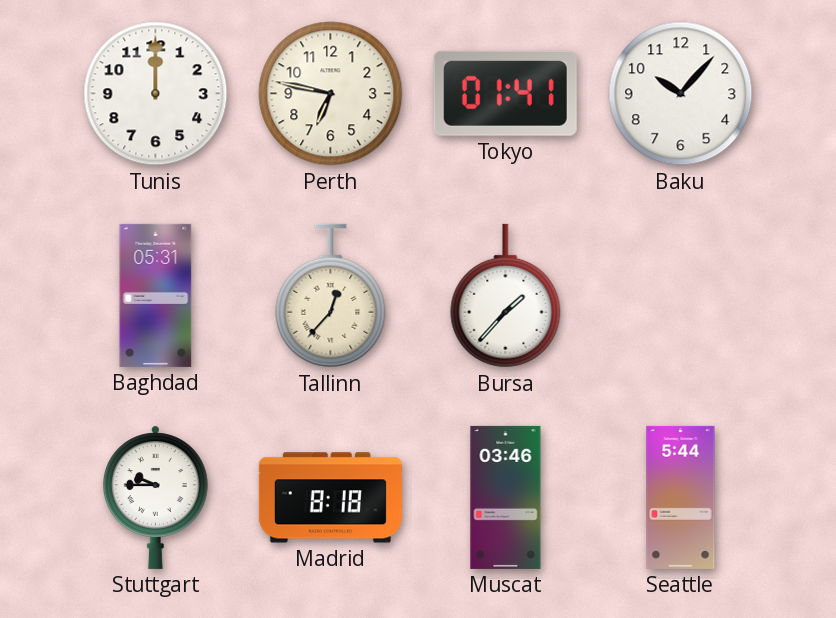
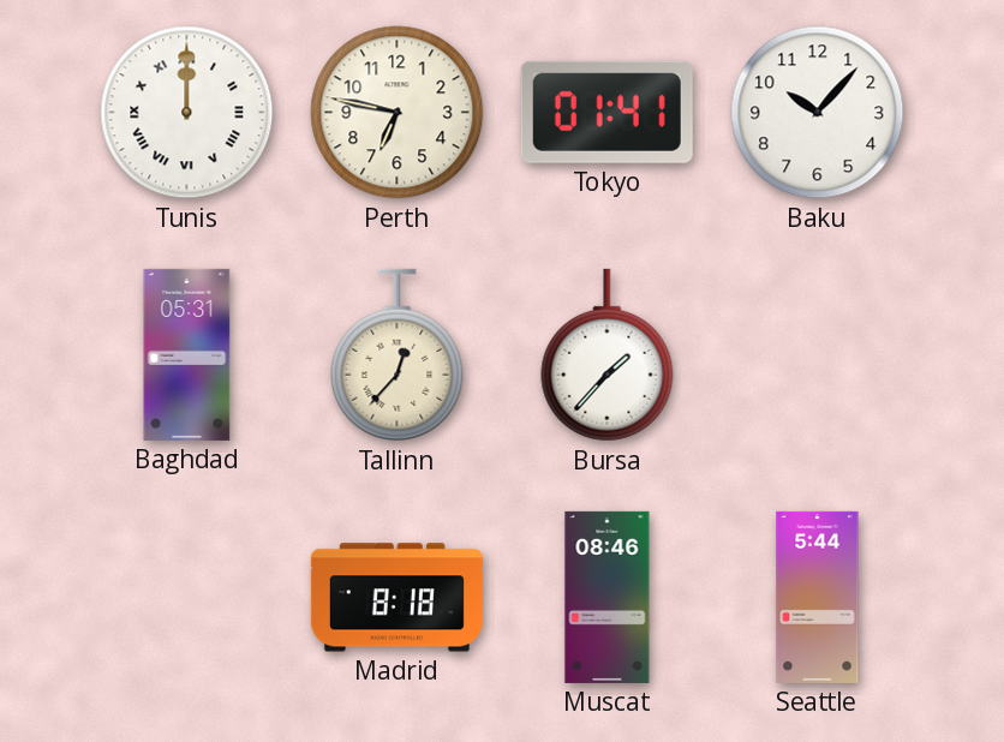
Tunis numerals: Arabic -> Roman
Stuttgart: 9:45 -> none
Muscat: 03:46 -> 08:46
